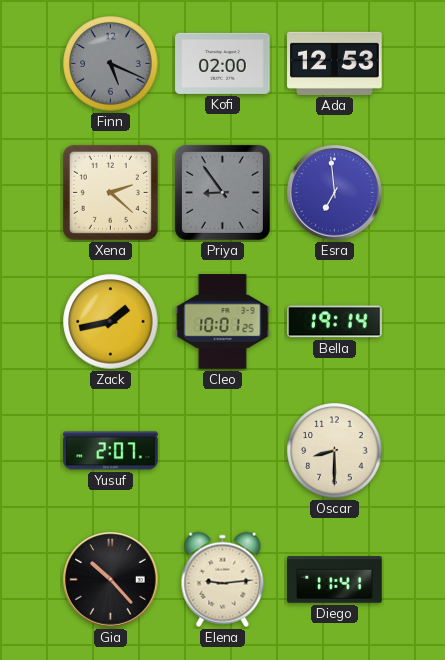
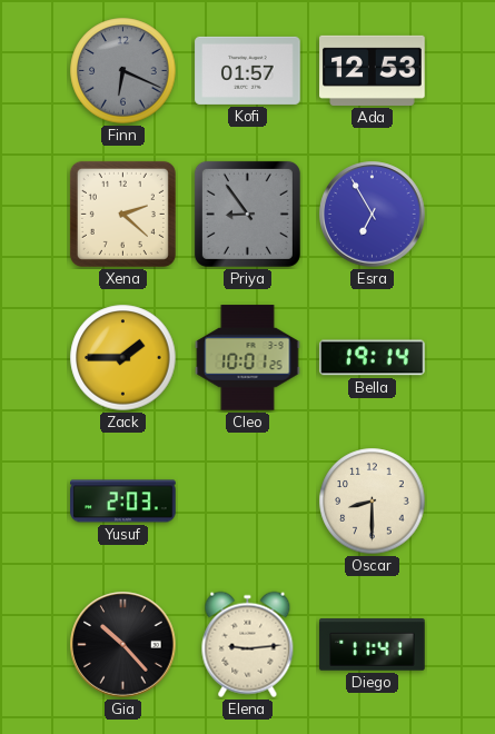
Finn: 5:19 -> 6:19
Kofi: 02:00 -> 01:57
Esra: 6:59 -> 6:55
Zack: 1:43 -> 1:45
Yusuf: 2:07 -> 2:03
